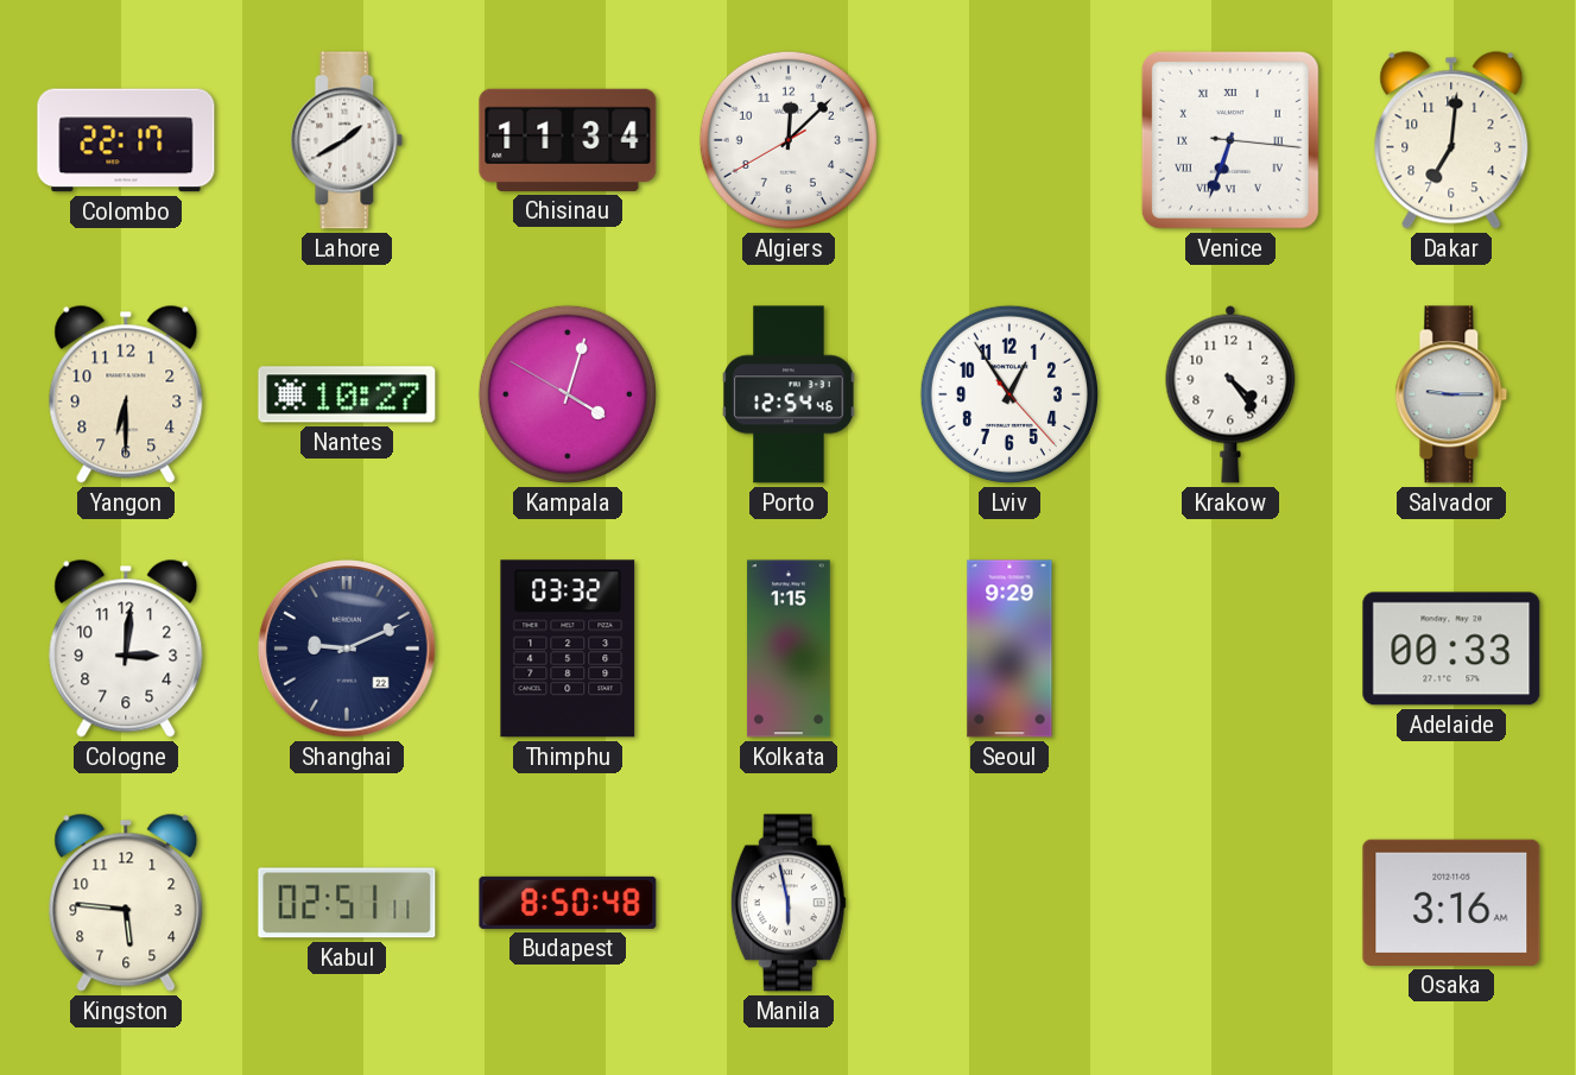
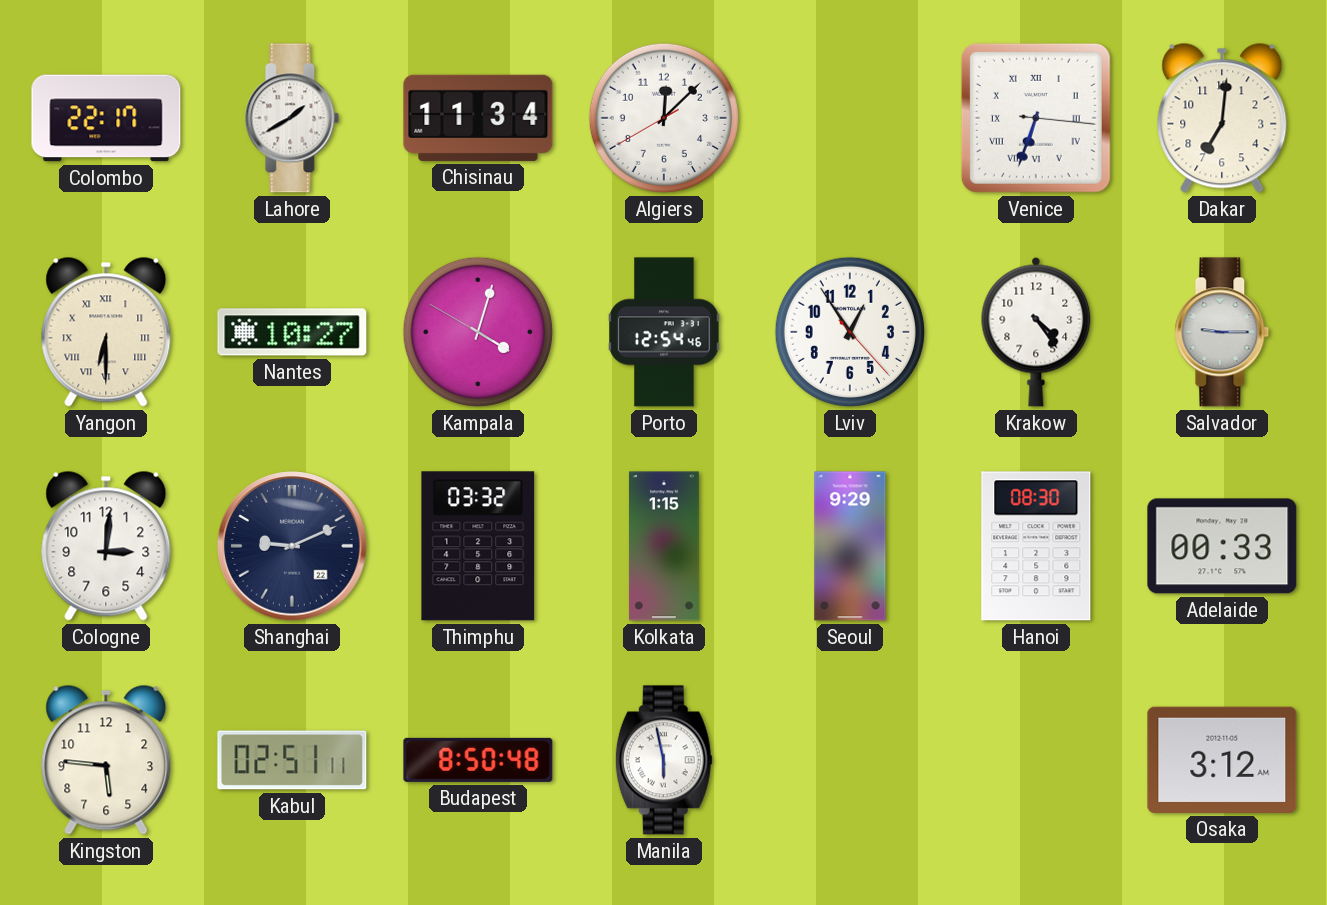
Yangon numerals: Arabic -> Roman
Hanoi: none -> 08:30
Osaka: 3:16 -> 3:12
